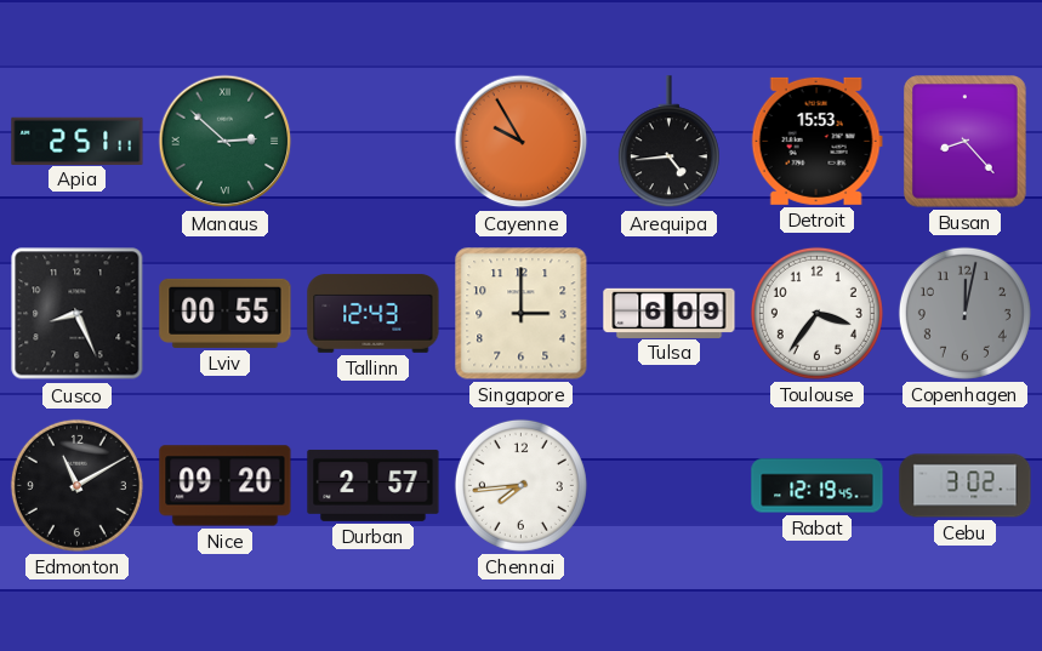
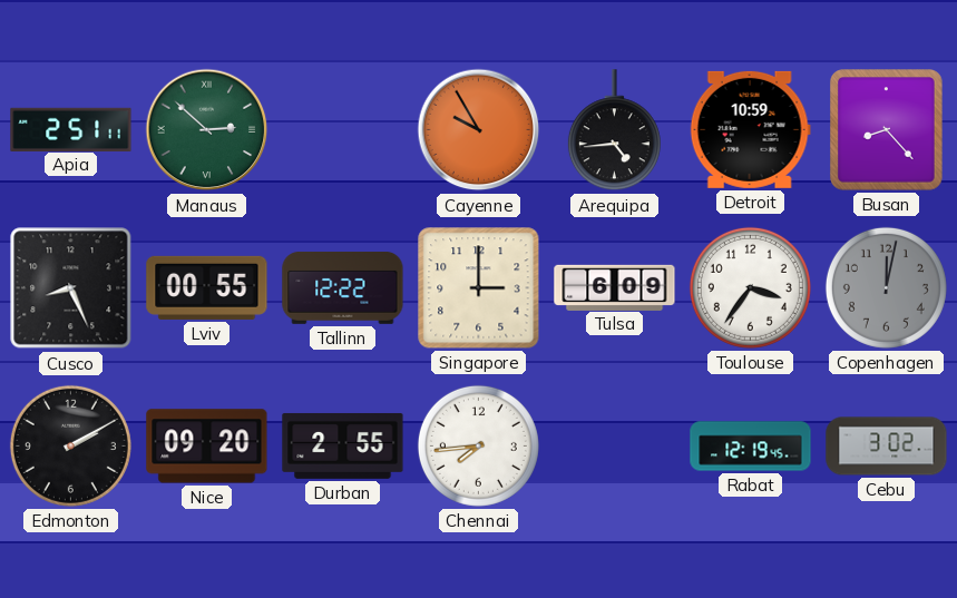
Detroit: 15:53 -> 10:59
Tallinn: 12:43 -> 12:22
Edmonton: 11:10 -> 2:10
Durban: 2:57 -> 2:55
